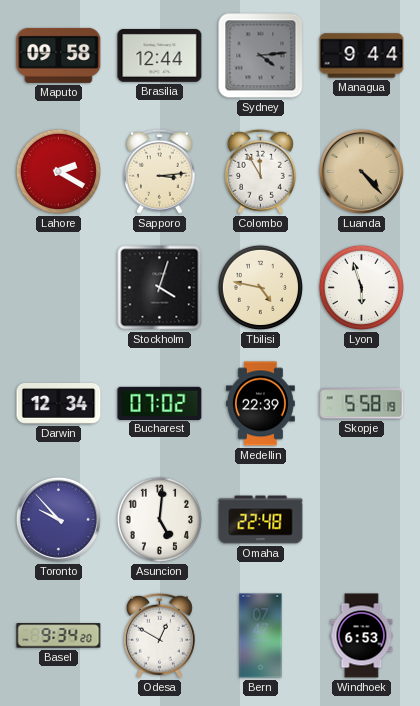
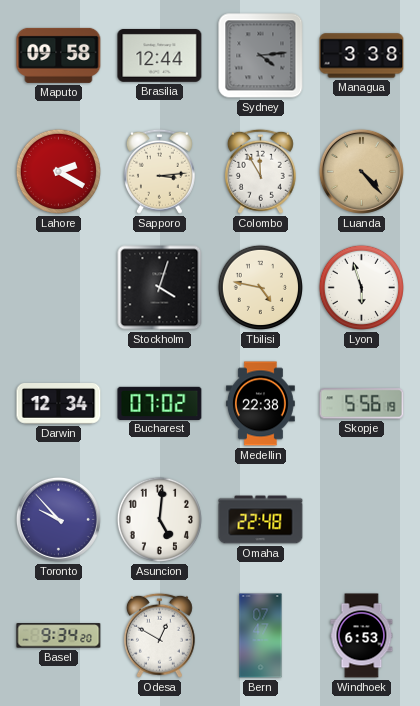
Managua: 9:44 -> 3:38
Medellin: 22:39 -> 22:38
Skopje: 5:58 -> 5:56
